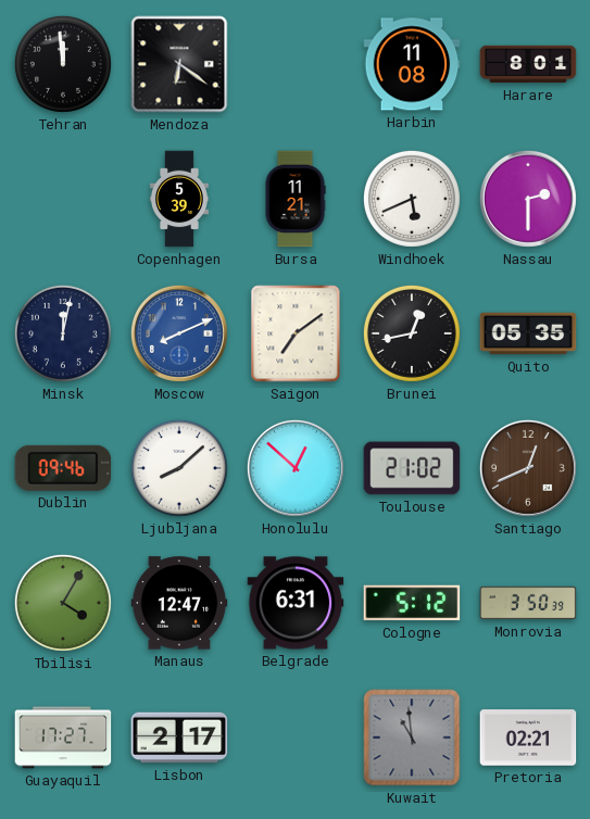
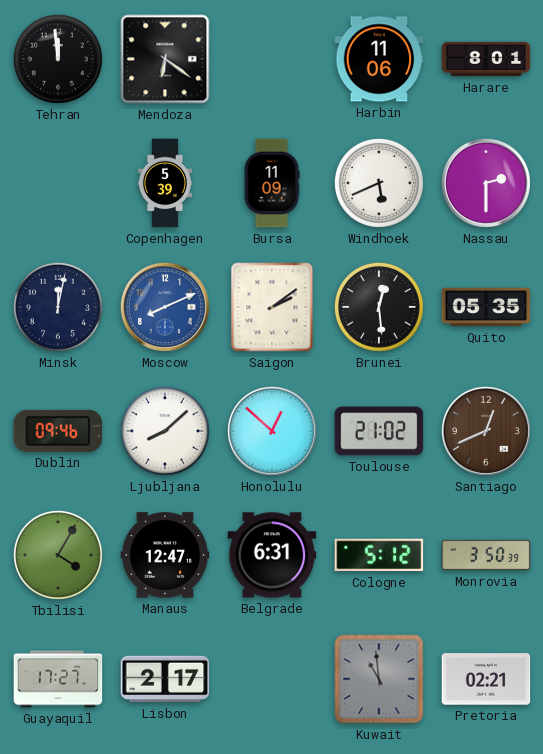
Harbin: 11:08 -> 11:06
Bursa: 11:21 -> 11:09
Saigon: 7:09 -> 2:09
Brunei: 12:43 -> 12:29
